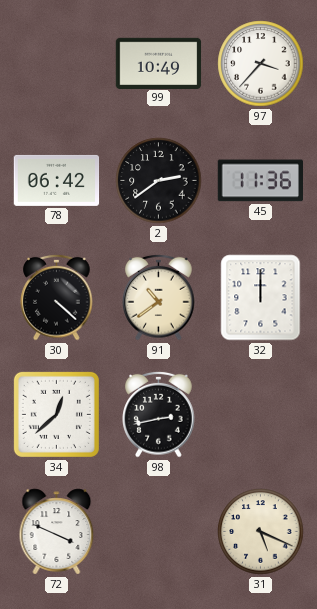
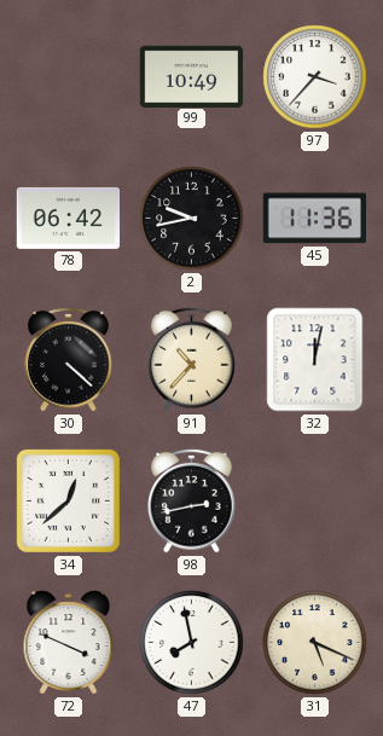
2: 2:39 -> 9:43
91: 10:39 -> 10:37
32: 12:00 -> 12:02
47: none -> 7:58
